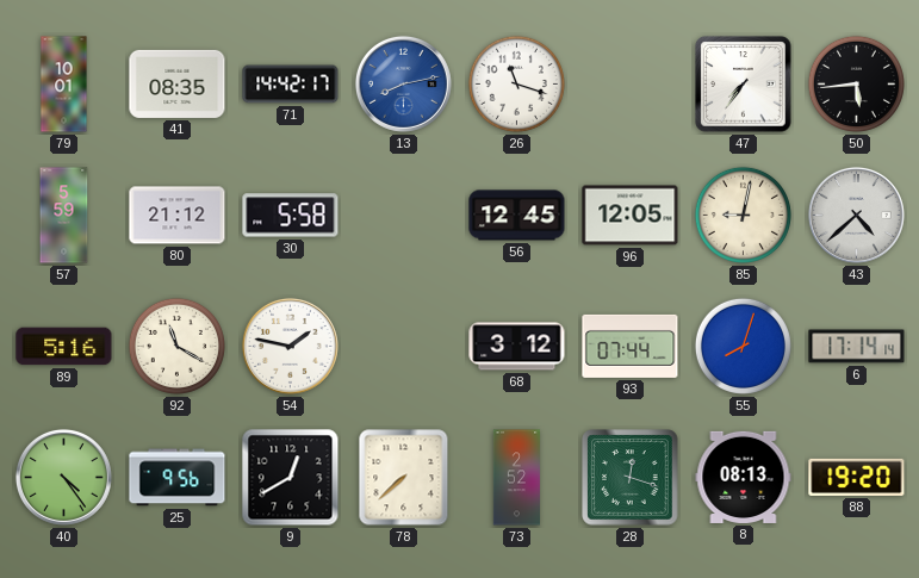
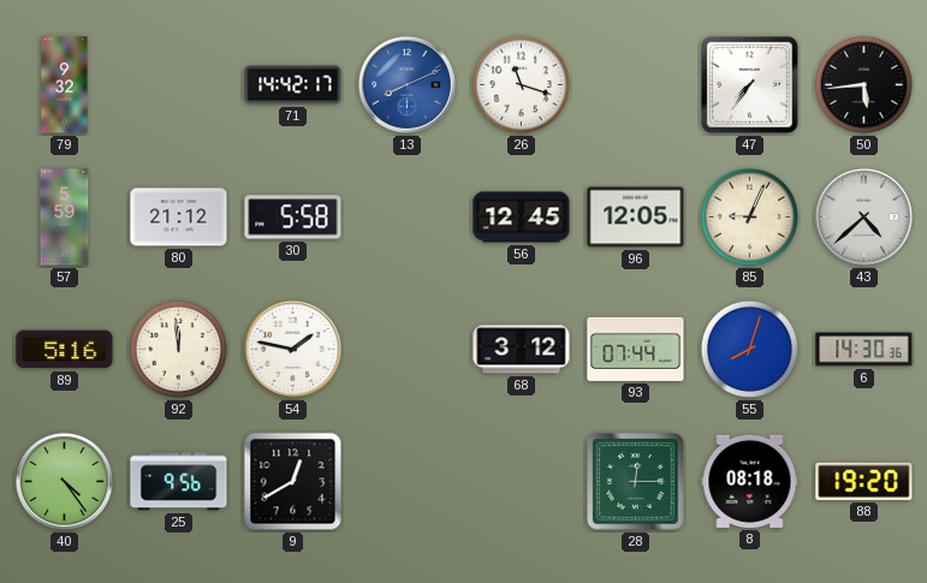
79: 10:01 -> 9:32
41: 08:35 -> none
13: 8:13 -> 8:11
85: 9:02 -> 9:04
92: 11:20 -> 11:59
6: 17:14 -> 14:30
78: 7:38 -> none
73: 2:52 -> none
28: 12:18 -> 12:15
8: 08:13 -> 08:18
